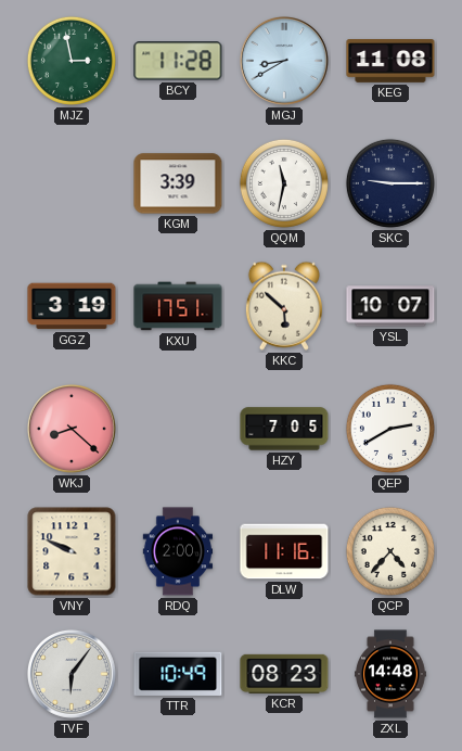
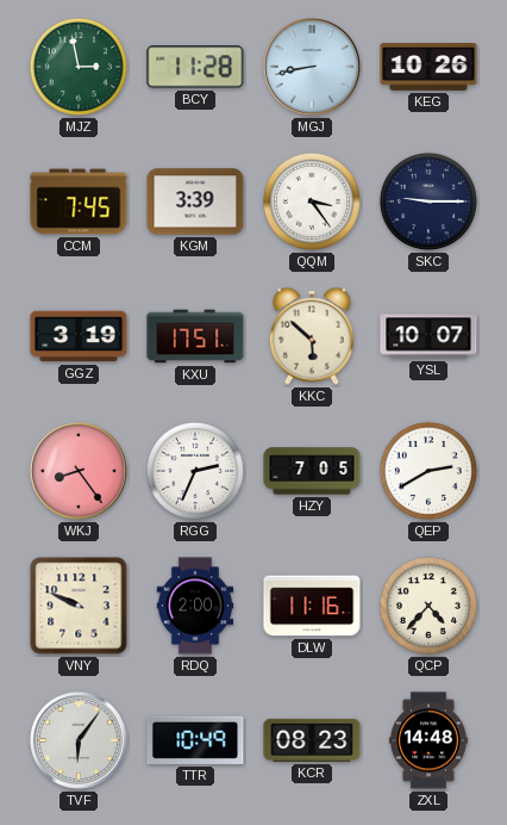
MGJ: 8:40 -> 8:43
KEG: 11:08 -> 10:26
CCM: none -> 7:45
QQM: 11:32 -> 3:24
WKJ: 8:22 -> 8:24
RGG: none -> 2:34
